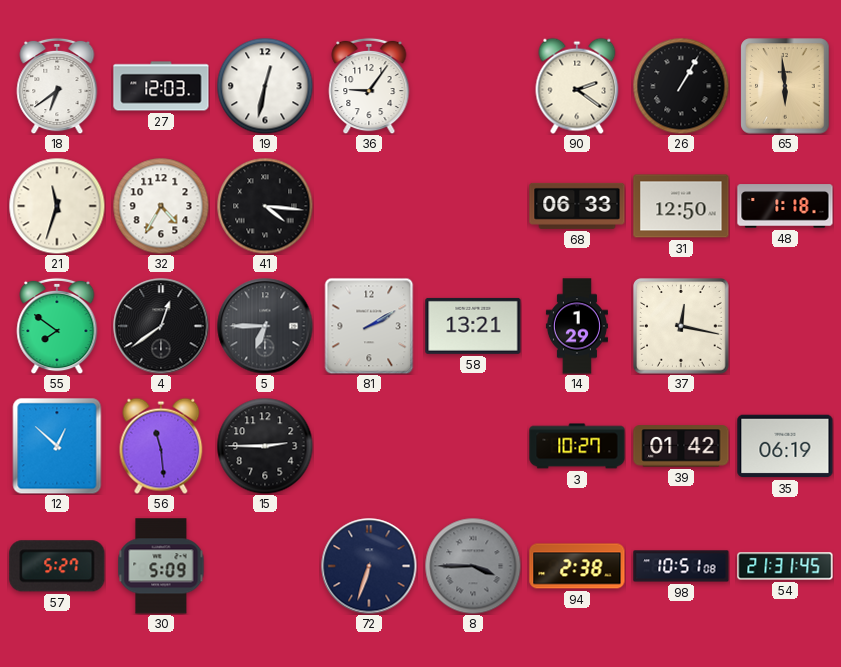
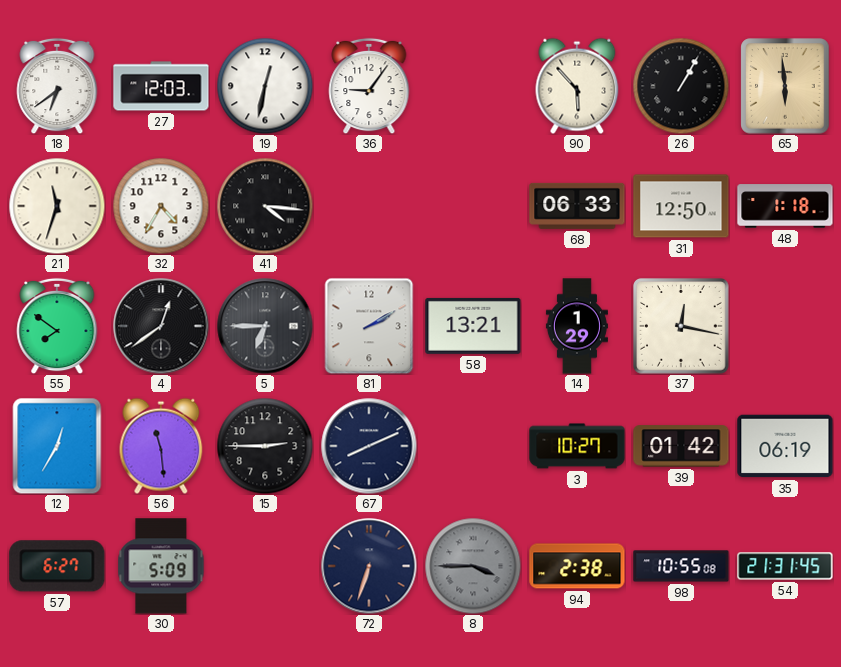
90: 2:21 -> 5:53
12: 12:52 -> 12:35
67: none -> 8:11
57: 5:27 -> 6:27
98: 10:51 -> 10:55
